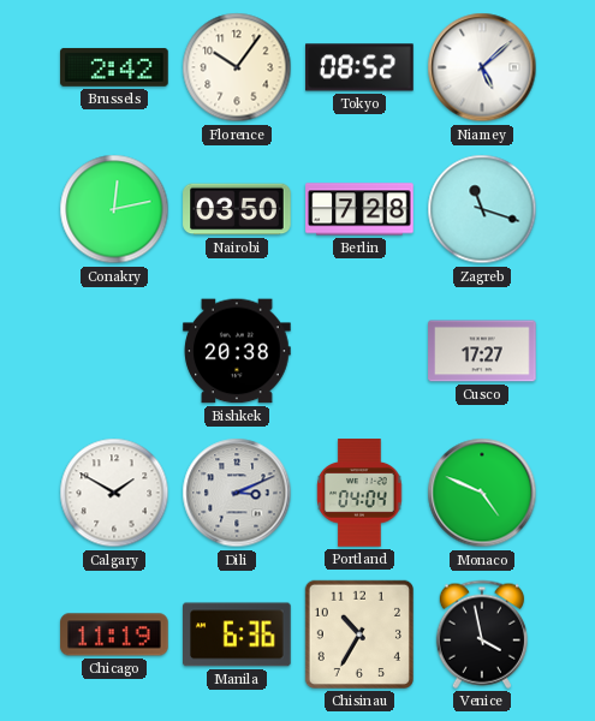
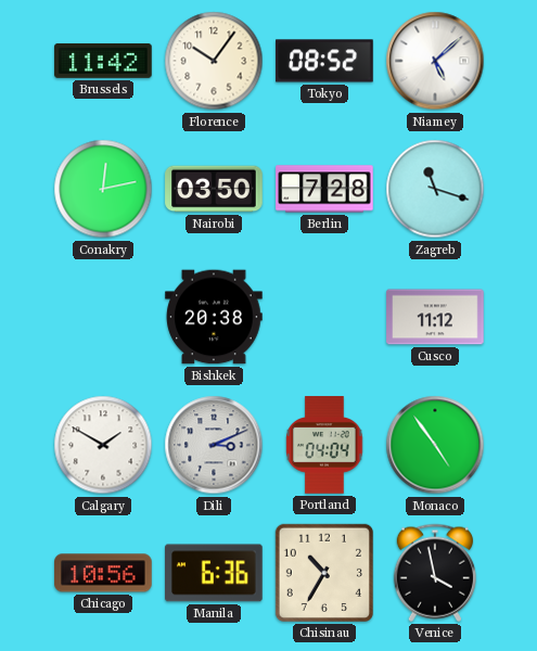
Brussels: 2:42 -> 11:42
Cusco: 17:27 -> 11:12
Monaco: 4:49 -> 4:54
Chicago: 11:19 -> 10:56
